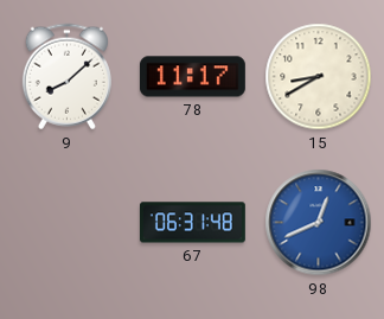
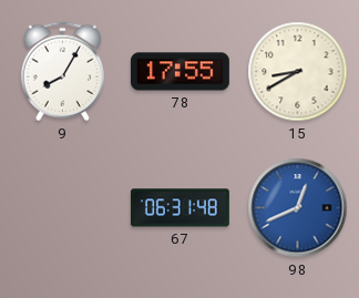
9: 8:08 -> 8:05
78: 11:17 -> 17:55
